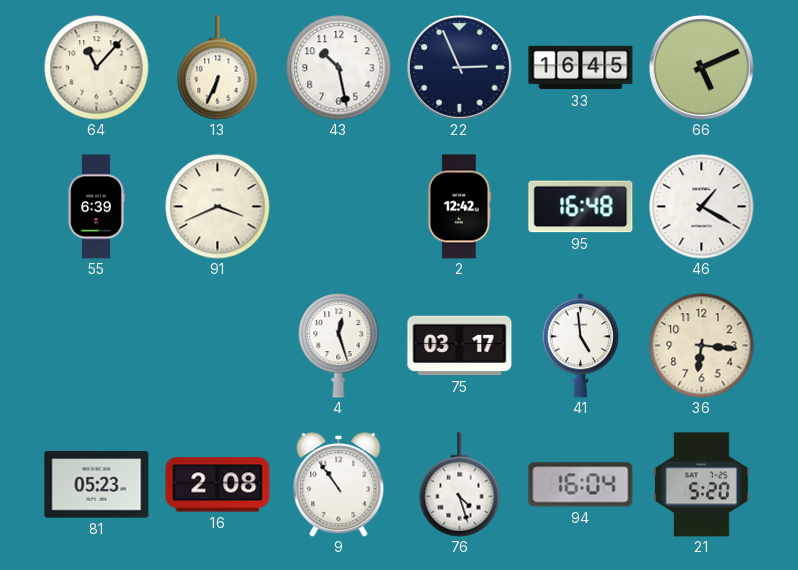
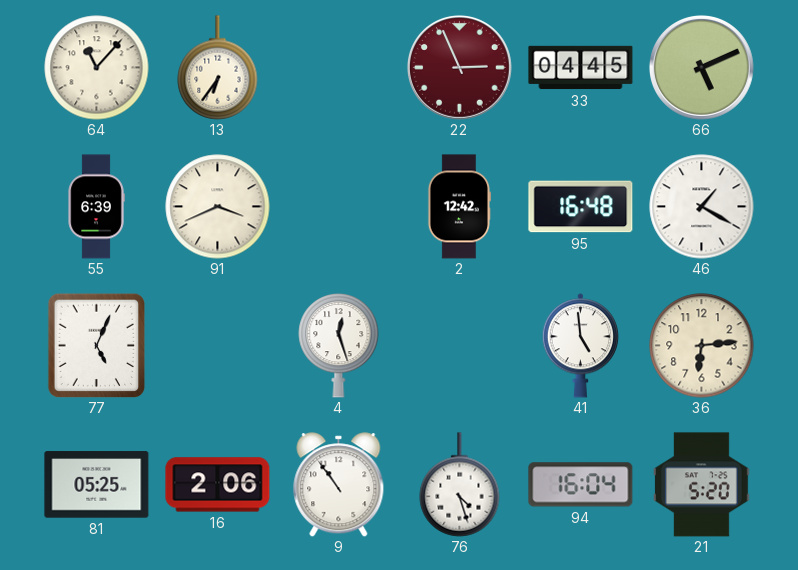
13: 6:34 -> 6:36
43: 10:28 -> none
22 dial: navy -> burgundy
33: 16:45 -> 04:45
77: none -> 5:04
75: 03:17 -> none
36: 6:16 -> 6:14
81: 05:23 -> 05:25
16: 2:08 -> 2:06
